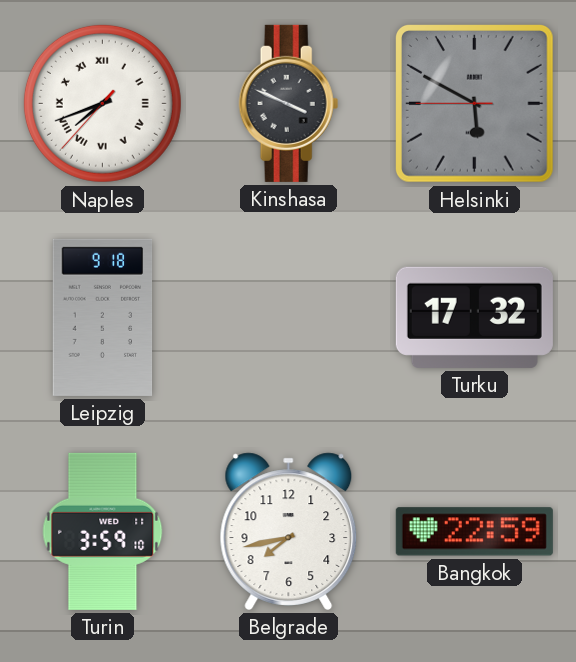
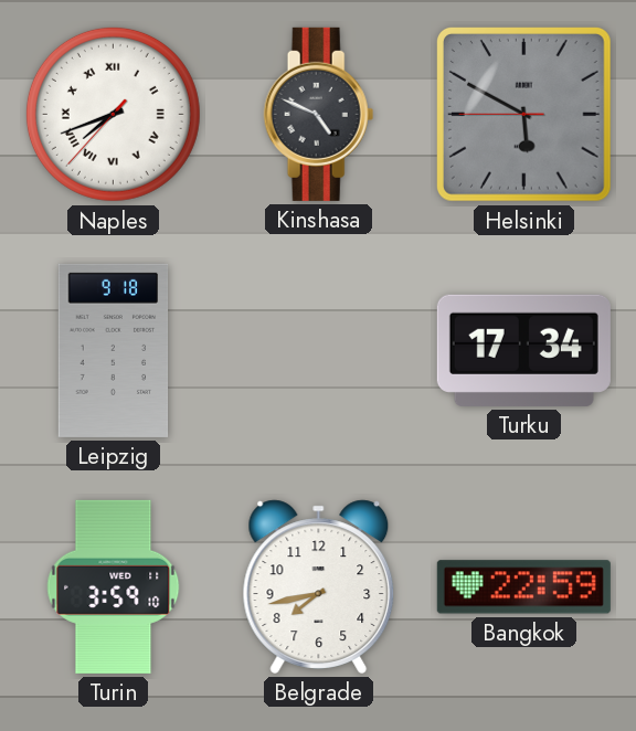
Kinshasa: 3:49 -> 4:49
Turku: 17:32 -> 17:34
